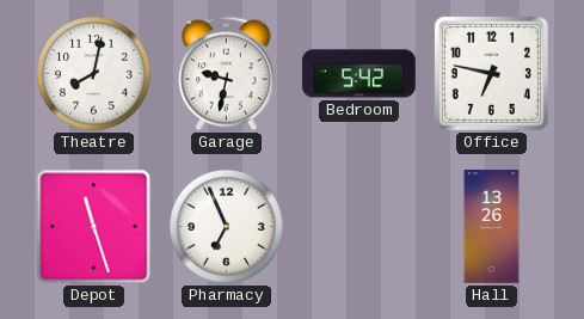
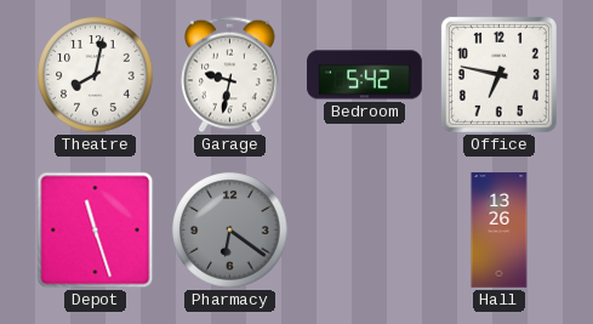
Pharmacy: 6:56 -> 6:21
Pharmacy dial: white -> grey
